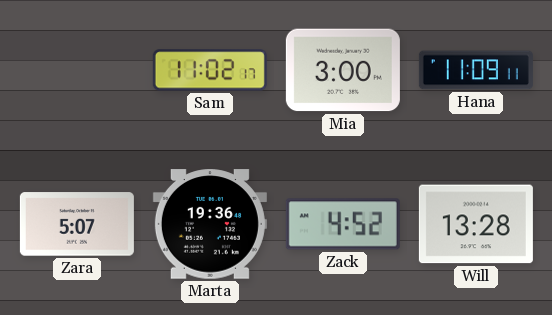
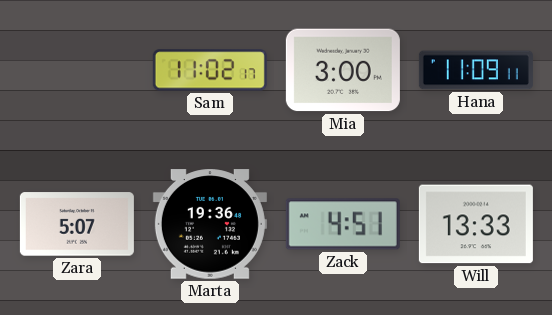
Zack: 4:52 -> 4:51
Will: 13:28 -> 13:33
